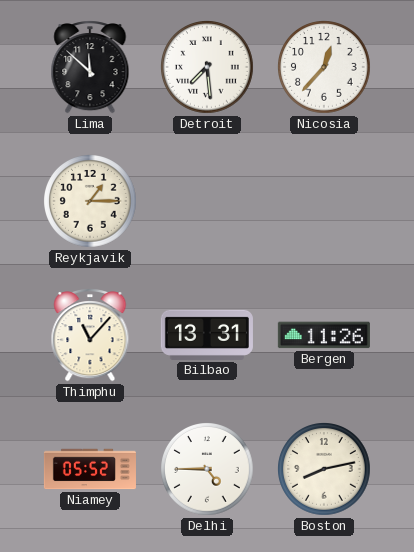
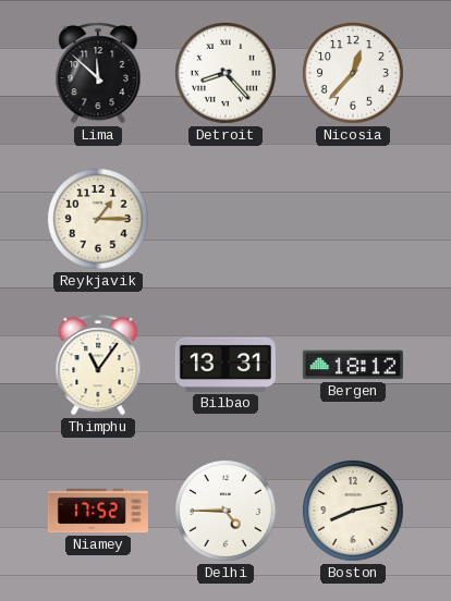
Detroit: 7:29 -> 8:23
Thimphu: 11:07 -> 11:06
Bergen: 11:26 -> 18:12
Niamey: 05:52 -> 17:52
